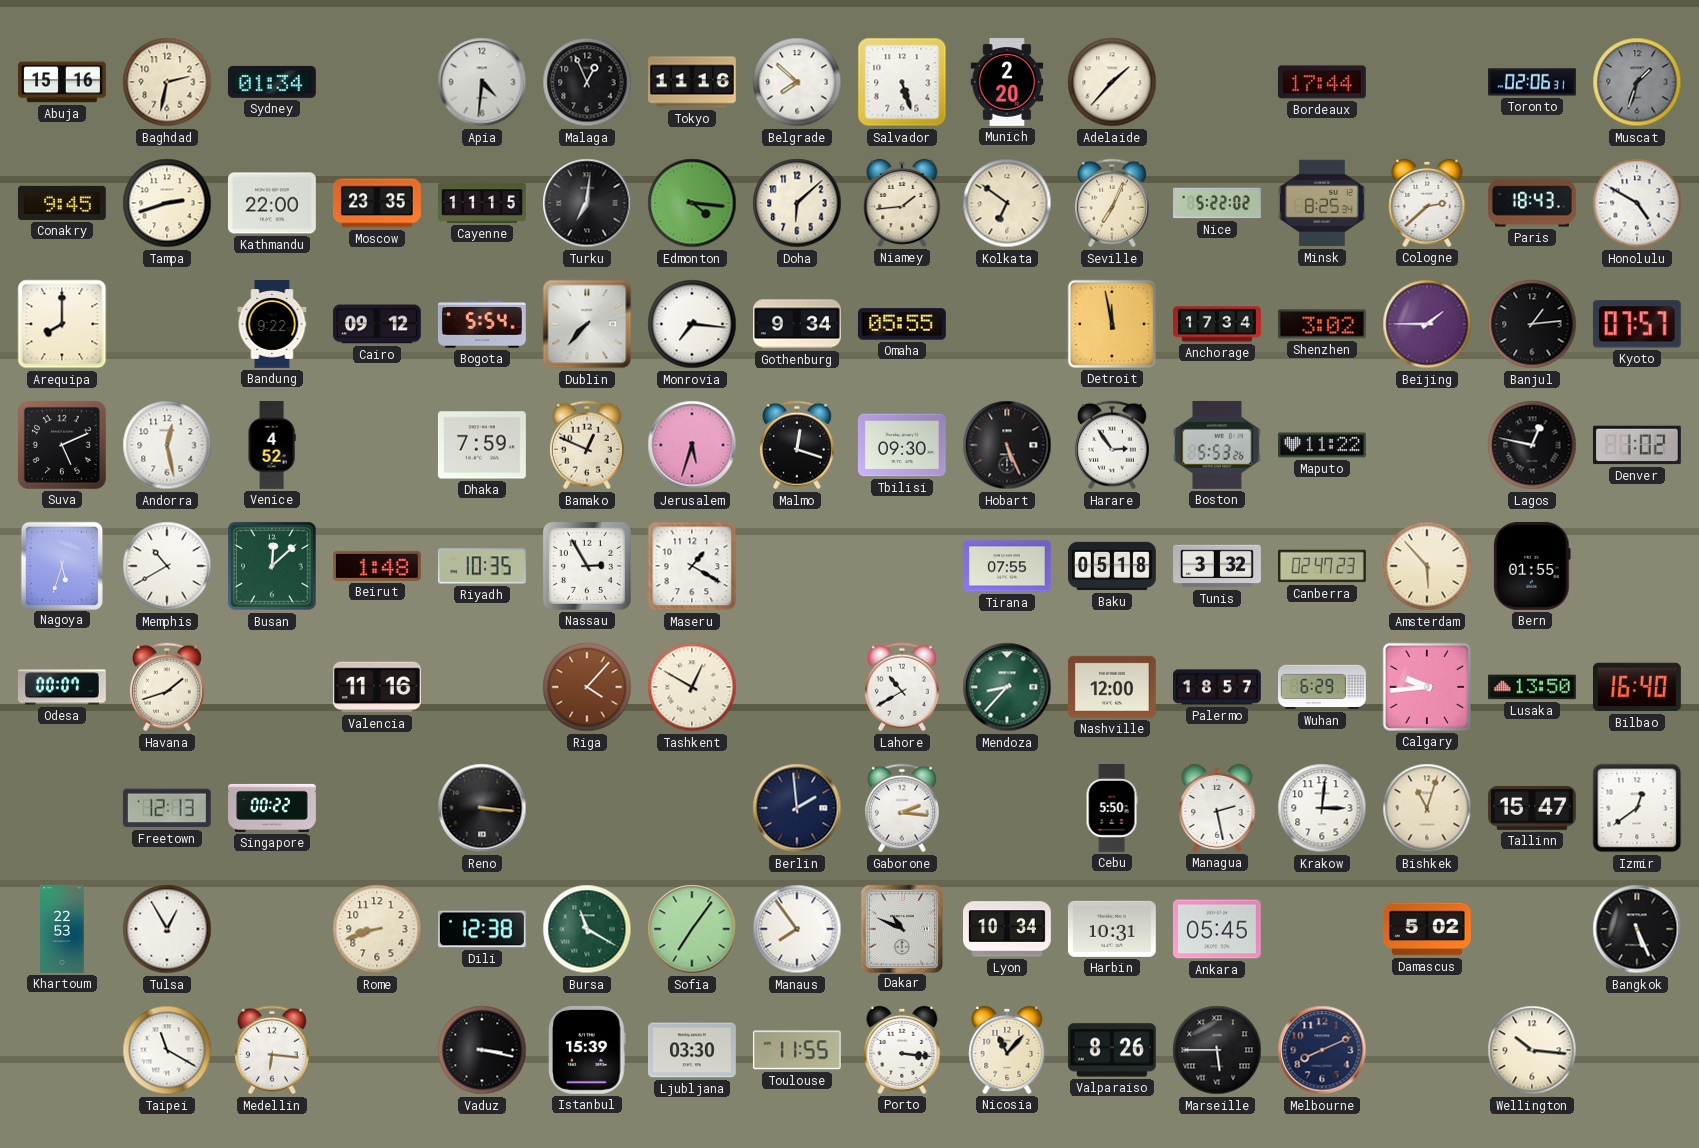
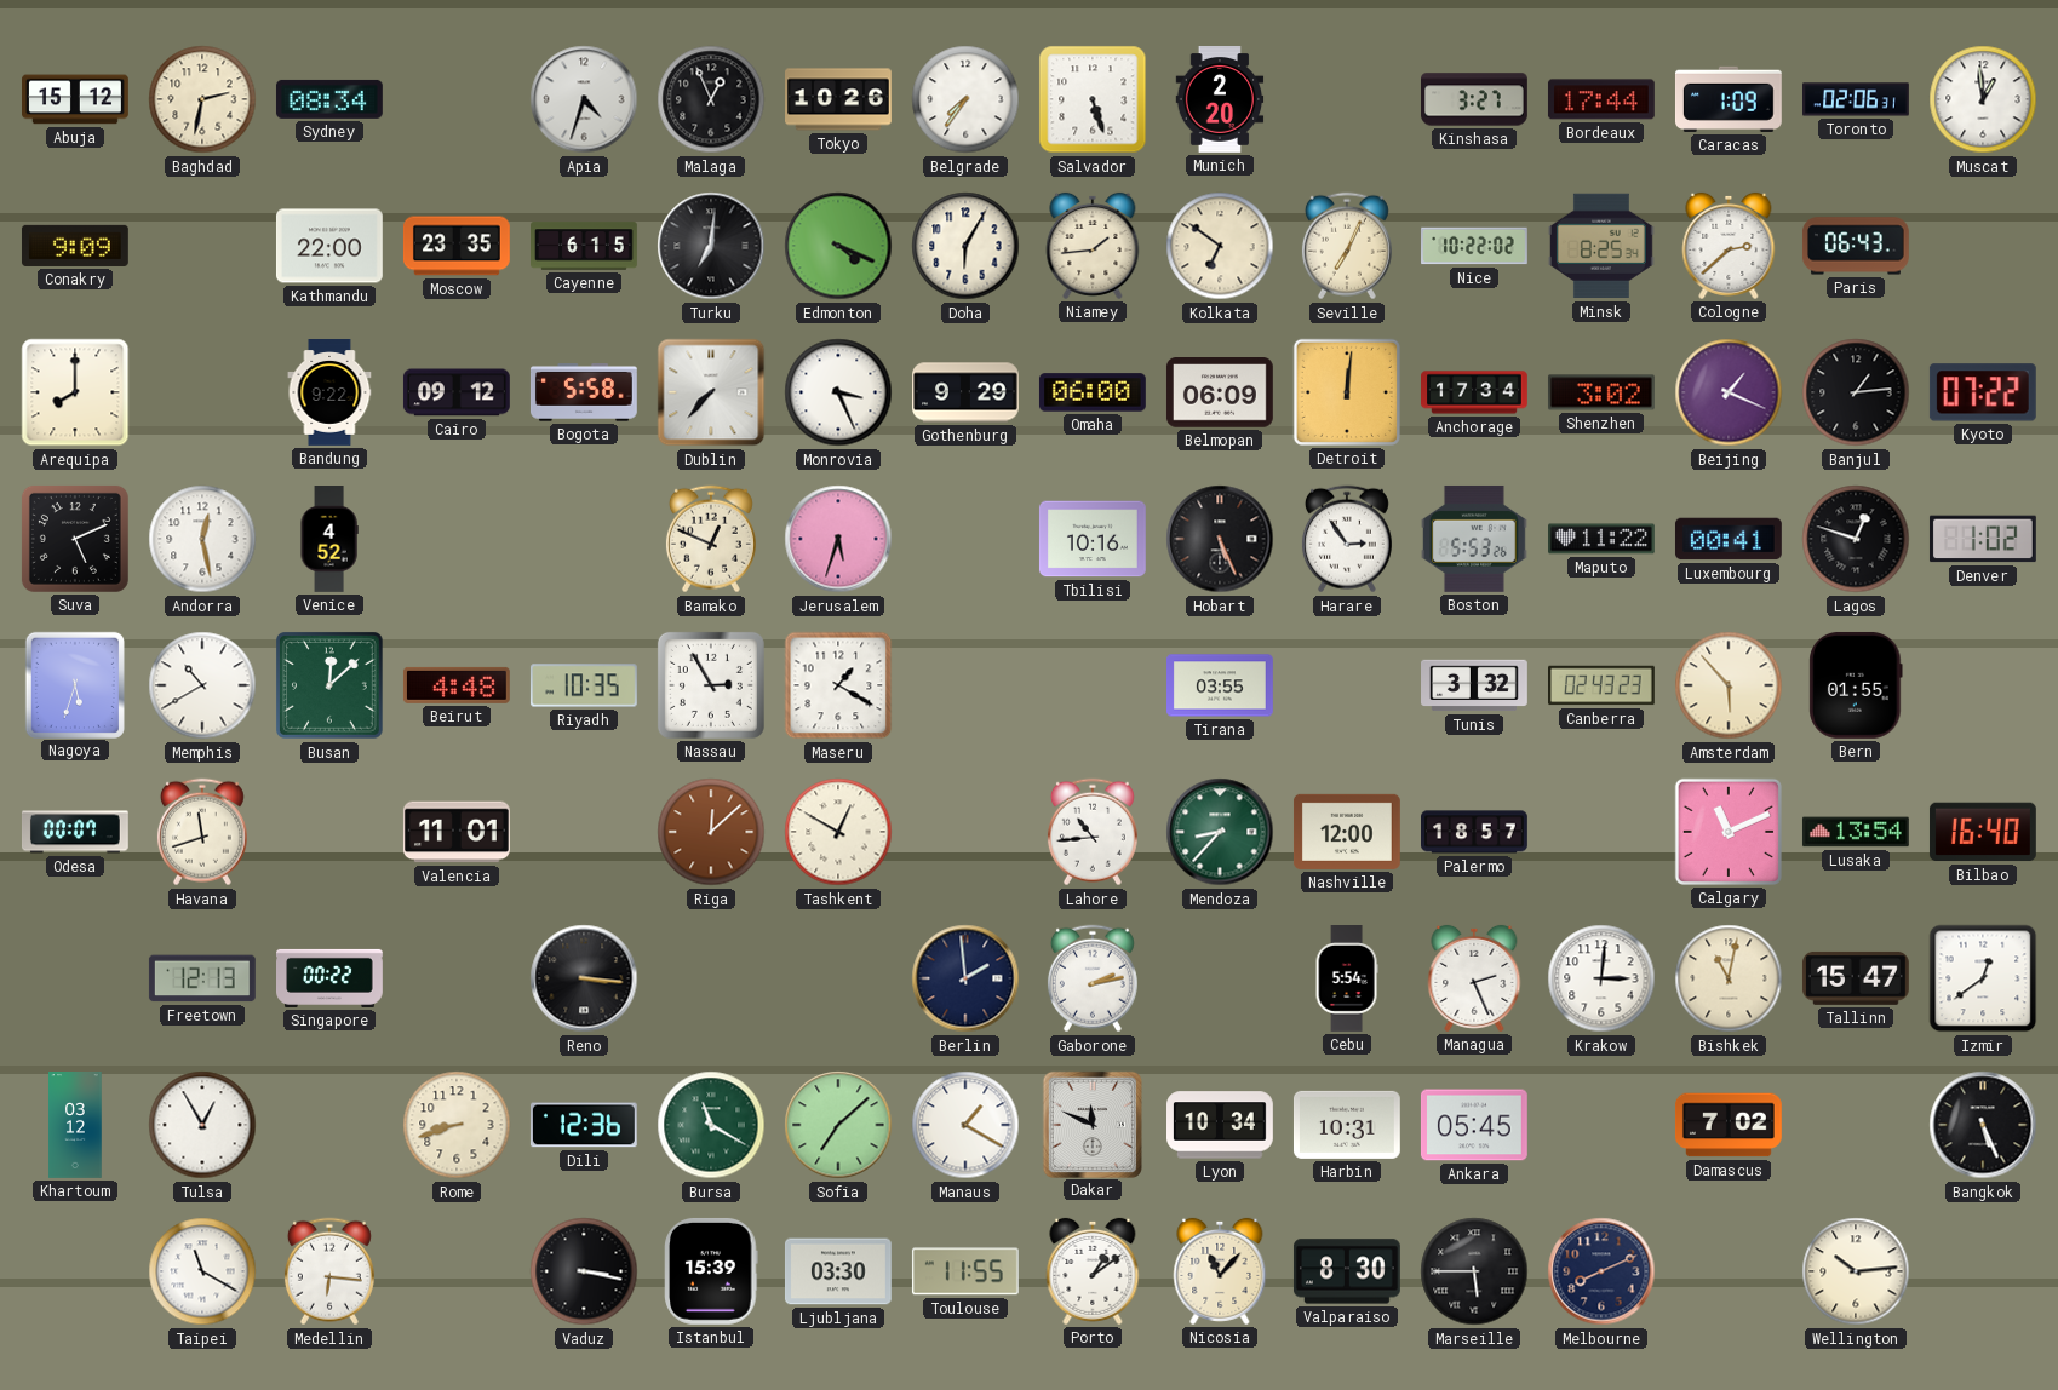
Abuja: 15:16 -> 15:12
Sydney: 01:34 -> 08:34
Apia: 4:31 -> 4:33
Tokyo: 11:16 -> 10:26
Belgrade: 7:52 -> 7:36
Adelaide: 1:37 -> none
Kinshasa: none -> 3:27
Caracas: none -> 1:09
Muscat: 1:33 -> 12:59
Muscat dial: grey -> white
Conakry: 9:45 -> 9:09
Tampa: 2:42 -> none
Cayenne: 11:15 -> 6:15
Edmonton: 4:16 -> 4:19
Doha: 6:08 -> 6:05
Nice: 5:22 -> 10:22
Paris: 18:43 -> 06:43
Honolulu: 4:50 -> none
Bogota: 5:54 -> 5:58
Monrovia: 7:16 -> 3:26
Gothenburg: 9:34 -> 9:29
Omaha: 05:55 -> 06:00
Belmopan: none -> 06:09
Detroit: 11:58 -> 12:01
Beijing: 1:45 -> 1:19
Kyoto: 07:57 -> 07:22
Dhaka: 7:59 -> none
Malmo: 12:18 -> none
Tbilisi: 09:30 -> 10:16
Luxembourg: none -> 00:41
Lagos: 12:47 -> 12:48
Beirut: 1:48 -> 4:48
Tirana: 07:55 -> 03:55
Baku: 05:18 -> none
Canberra: 02:47 -> 02:43
Havana: 1:42 -> 11:42
Valencia: 11:16 -> 11:01
Riga: 4:07 -> 12:08
Lahore: 10:40 -> 10:44
Wuhan: 6:29 -> none
Calgary: 9:44 -> 11:11
Lusaka: 13:50 -> 13:54
Gaborone: 2:16 -> 2:13
Cebu: 5:50 -> 5:54
Managua: 2:28 -> 2:26
Bishkek: 11:03 -> 11:02
Khartoum: 22:53 -> 03:12
Dili: 12:38 -> 12:36
Sofia: 7:06 -> 7:08
Manaus: 7:54 -> 1:20
Dakar: 10:49 -> 11:49
Damascus: 5:02 -> 7:02
Porto: 3:16 -> 1:09
Valparaiso: 8:26 -> 8:30
Wellington: 10:16 -> 10:14
